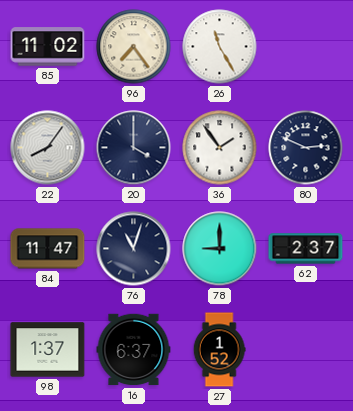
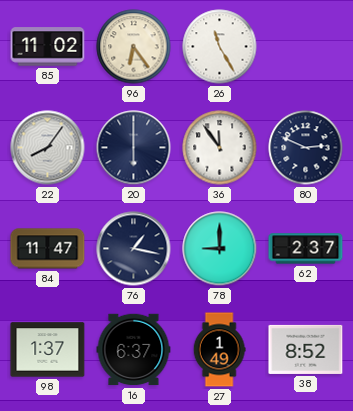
96: 7:24 -> 6:24
20: 4:00 -> 6:00
36: 1:54 -> 11:54
76: 11:03 -> 1:17
27: 1:52 -> 1:49
38: none -> 8:52
